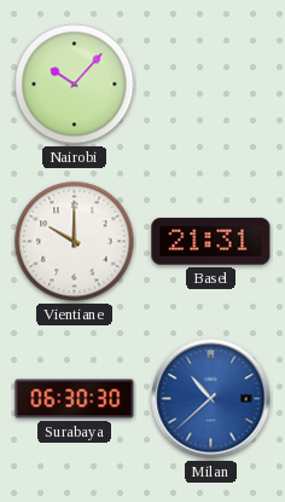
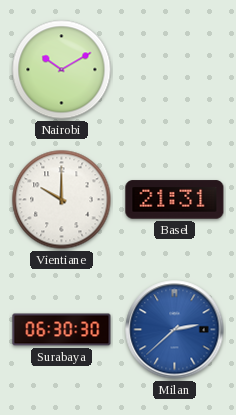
Nairobi: 10:07 -> 10:10
Milan: 10:38 -> 2:38
